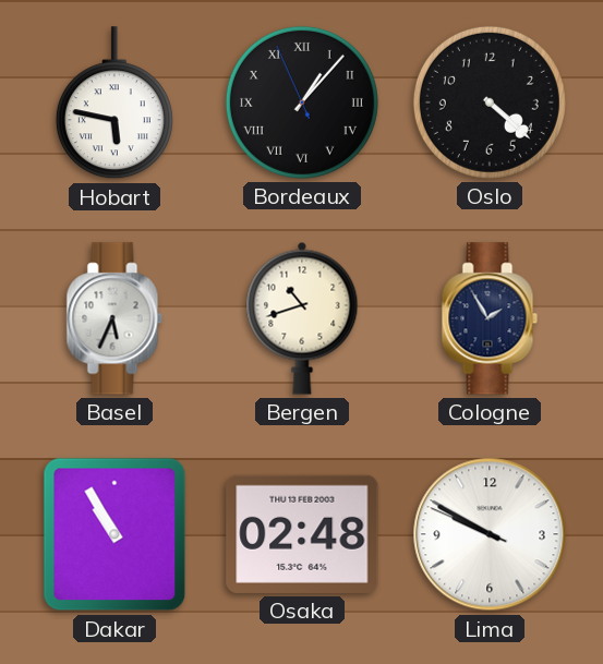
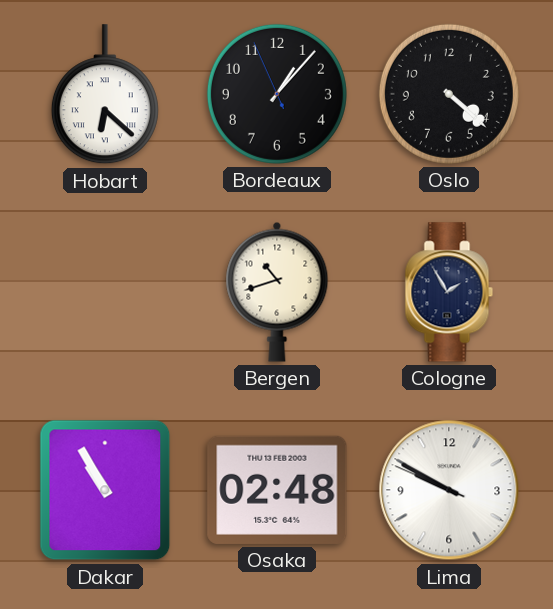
Hobart: 5:47 -> 6:22
Bordeaux numerals: Roman -> Arabic
Basel: 5:34 -> none
